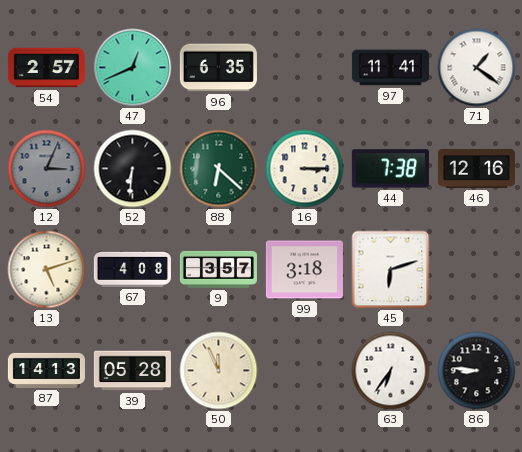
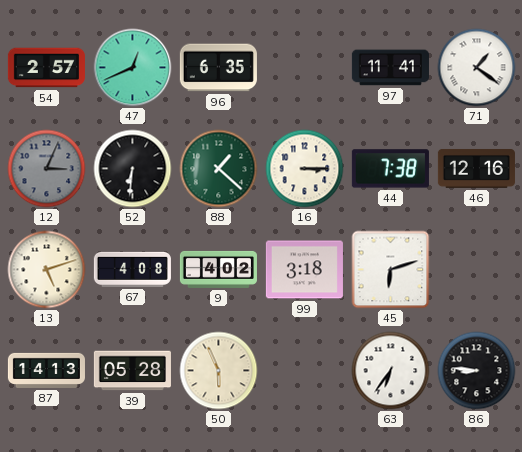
88: 6:22 -> 1:22
9: 3:57 -> 4:02
50: 11:56 -> 5:56
